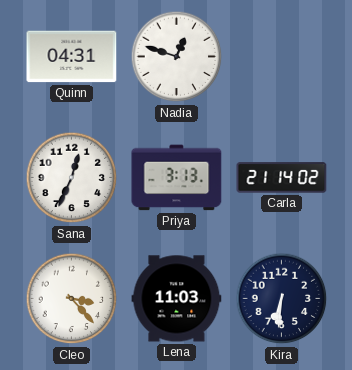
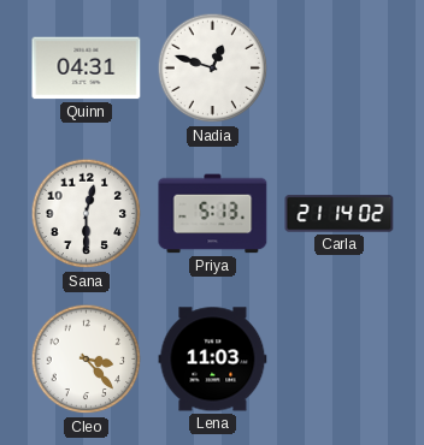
Sana: 12:34 -> 12:30
Priya: 3:13 -> 5:13
Kira: 6:31 -> none
